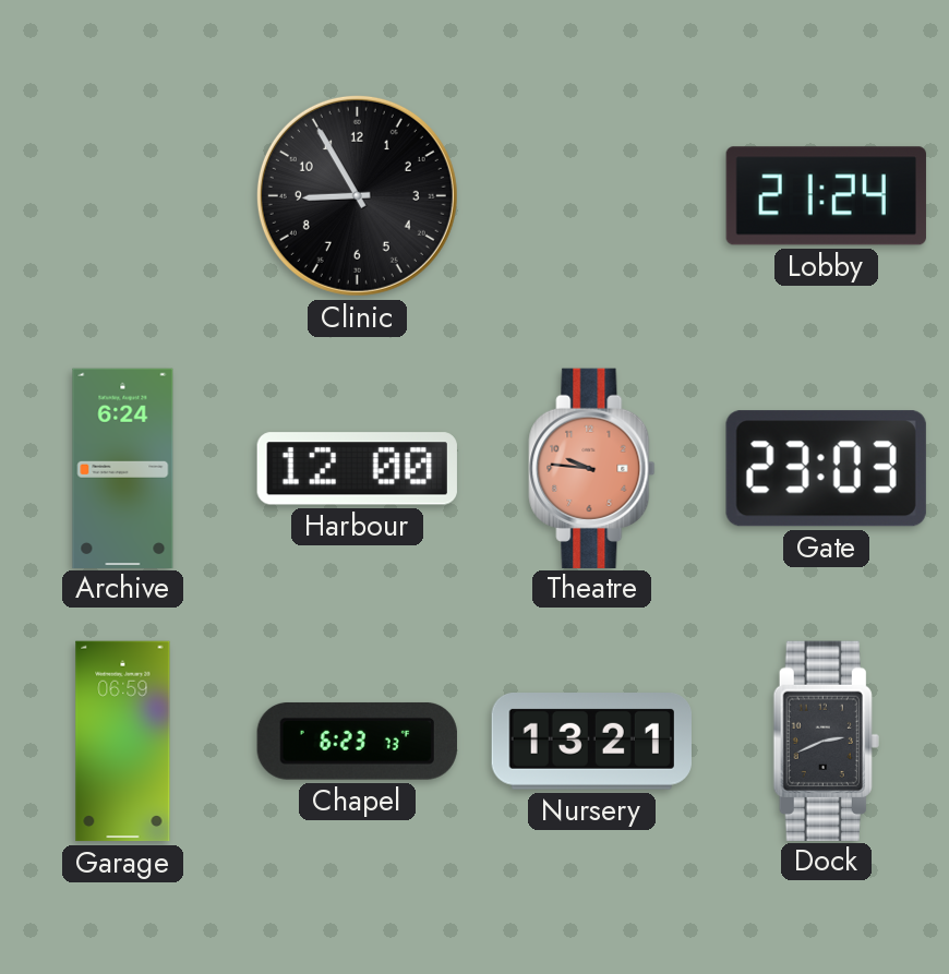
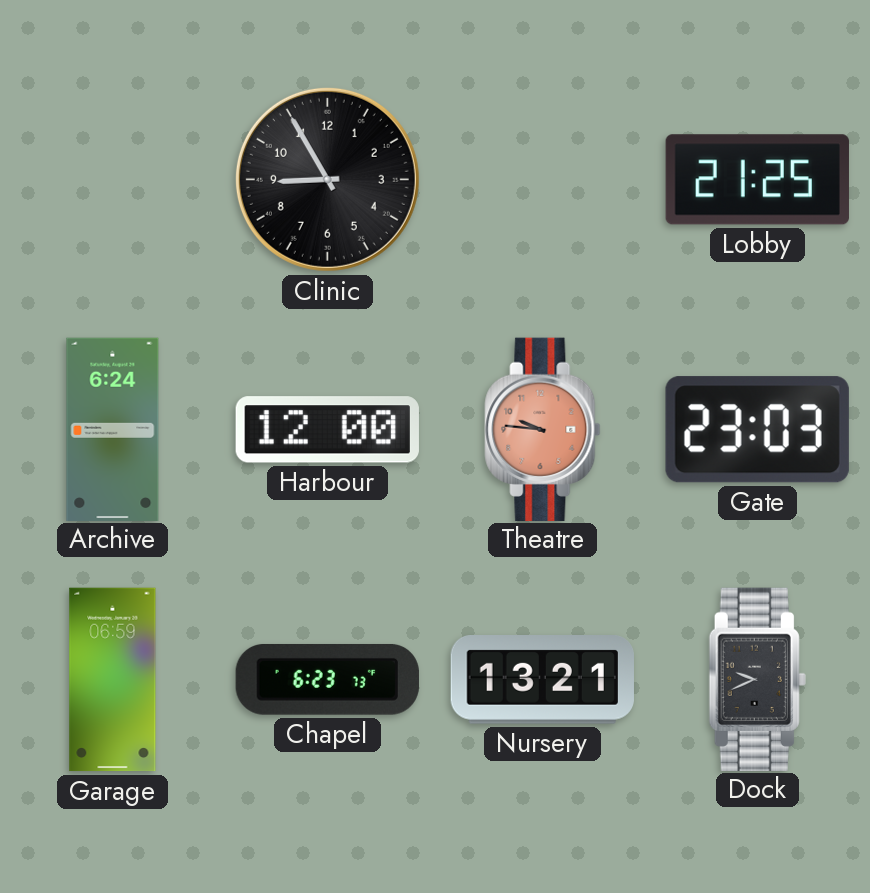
Lobby: 21:24 -> 21:25
Dock: 2:41 -> 9:41
